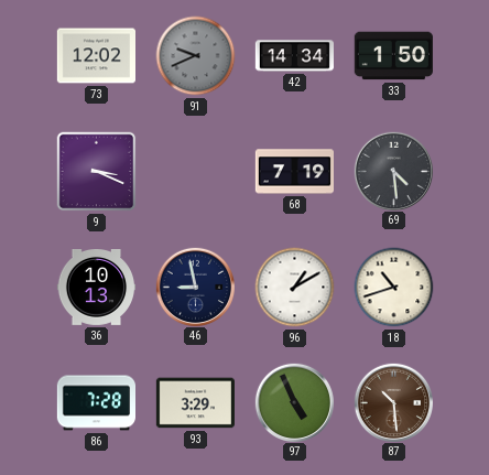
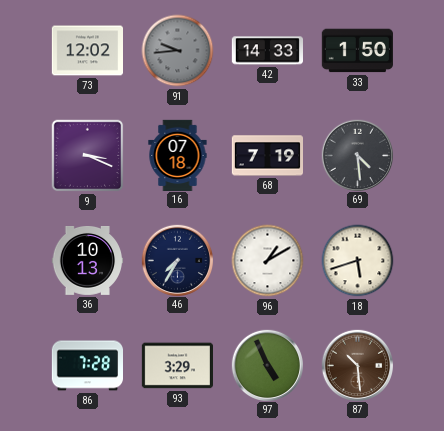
91: 9:41 -> 9:44
42: 14:34 -> 14:33
16: none -> 07:18
46: 8:58 -> 7:35
18: 10:42 -> 5:42
